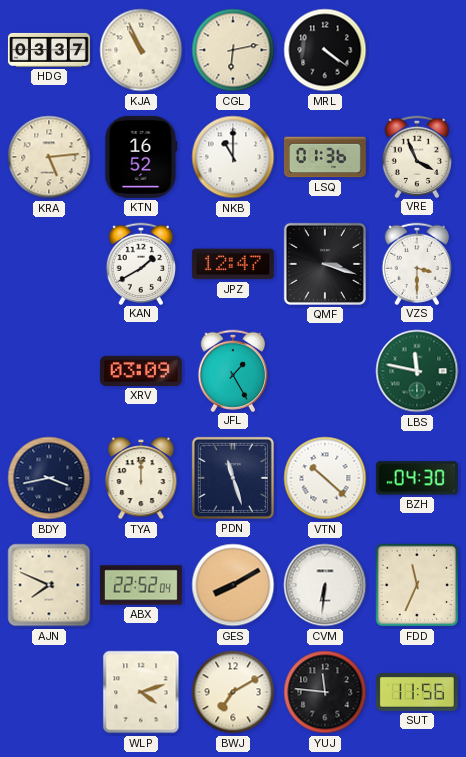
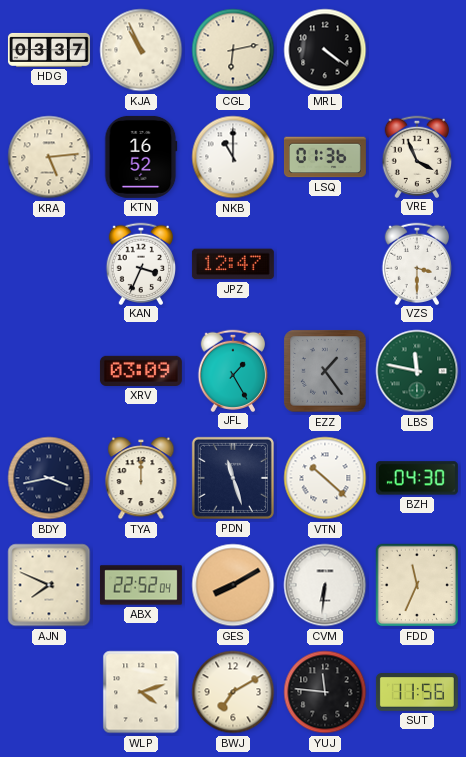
KAN: 1:40 -> 3:34
QMF: 3:18 -> none
EZZ: none -> 1:24
